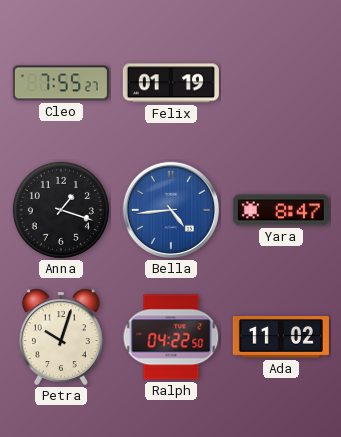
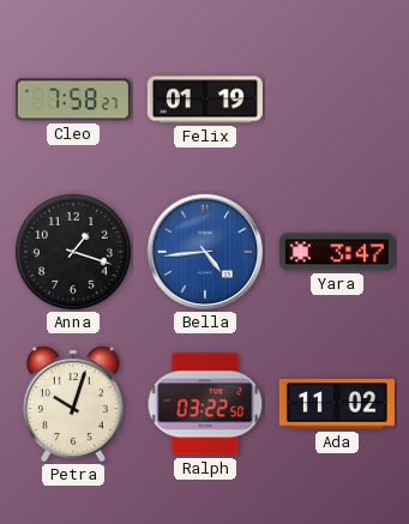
Cleo: 7:55 -> 7:58
Yara: 8:47 -> 3:47
Ralph: 04:22 -> 03:22
